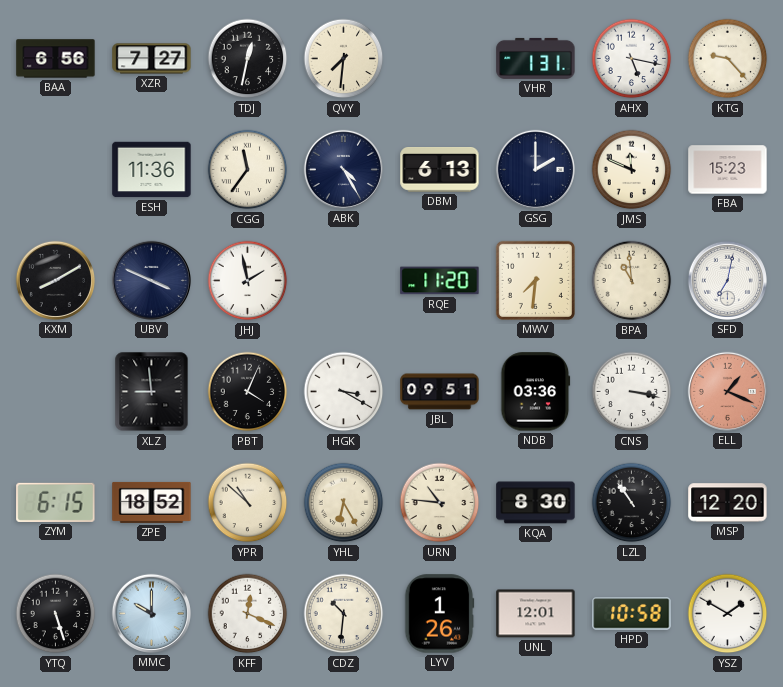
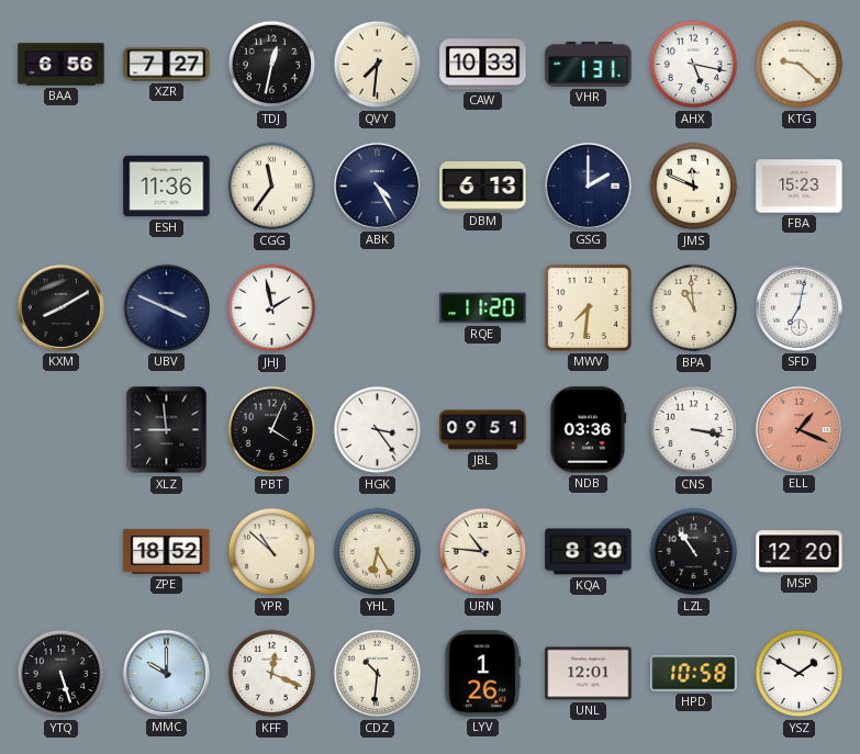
CAW: none -> 10:33
KTG: 9:23 -> 9:22
HGK: 3:20 -> 3:24
ZYM: 6:15 -> none
